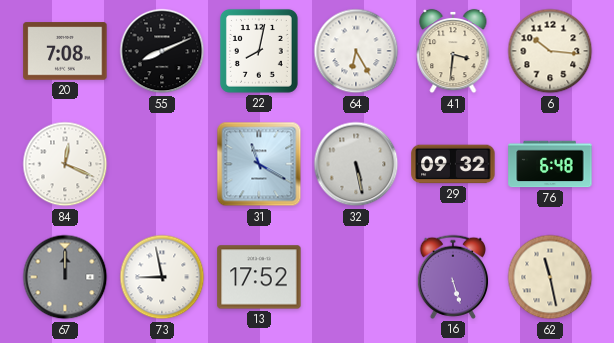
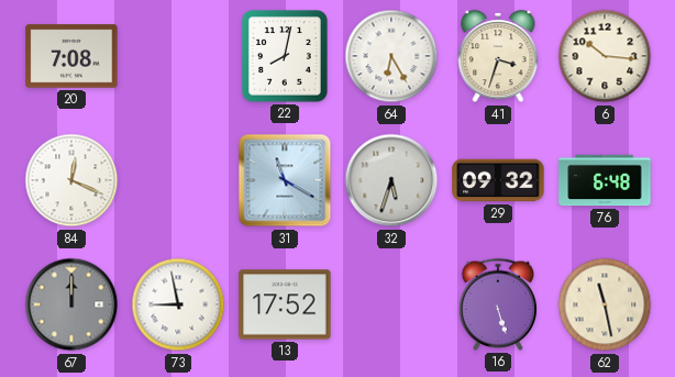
55: 8:11 -> none
41: 3:31 -> 3:33
32: 5:28 -> 5:33
